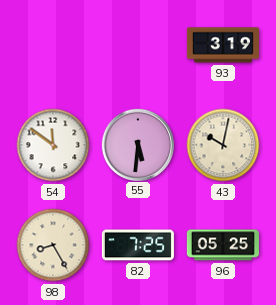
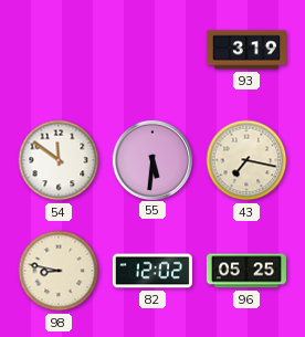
43: 10:02 -> 7:17
98: 8:25 -> 8:47
82: 7:25 -> 12:02
